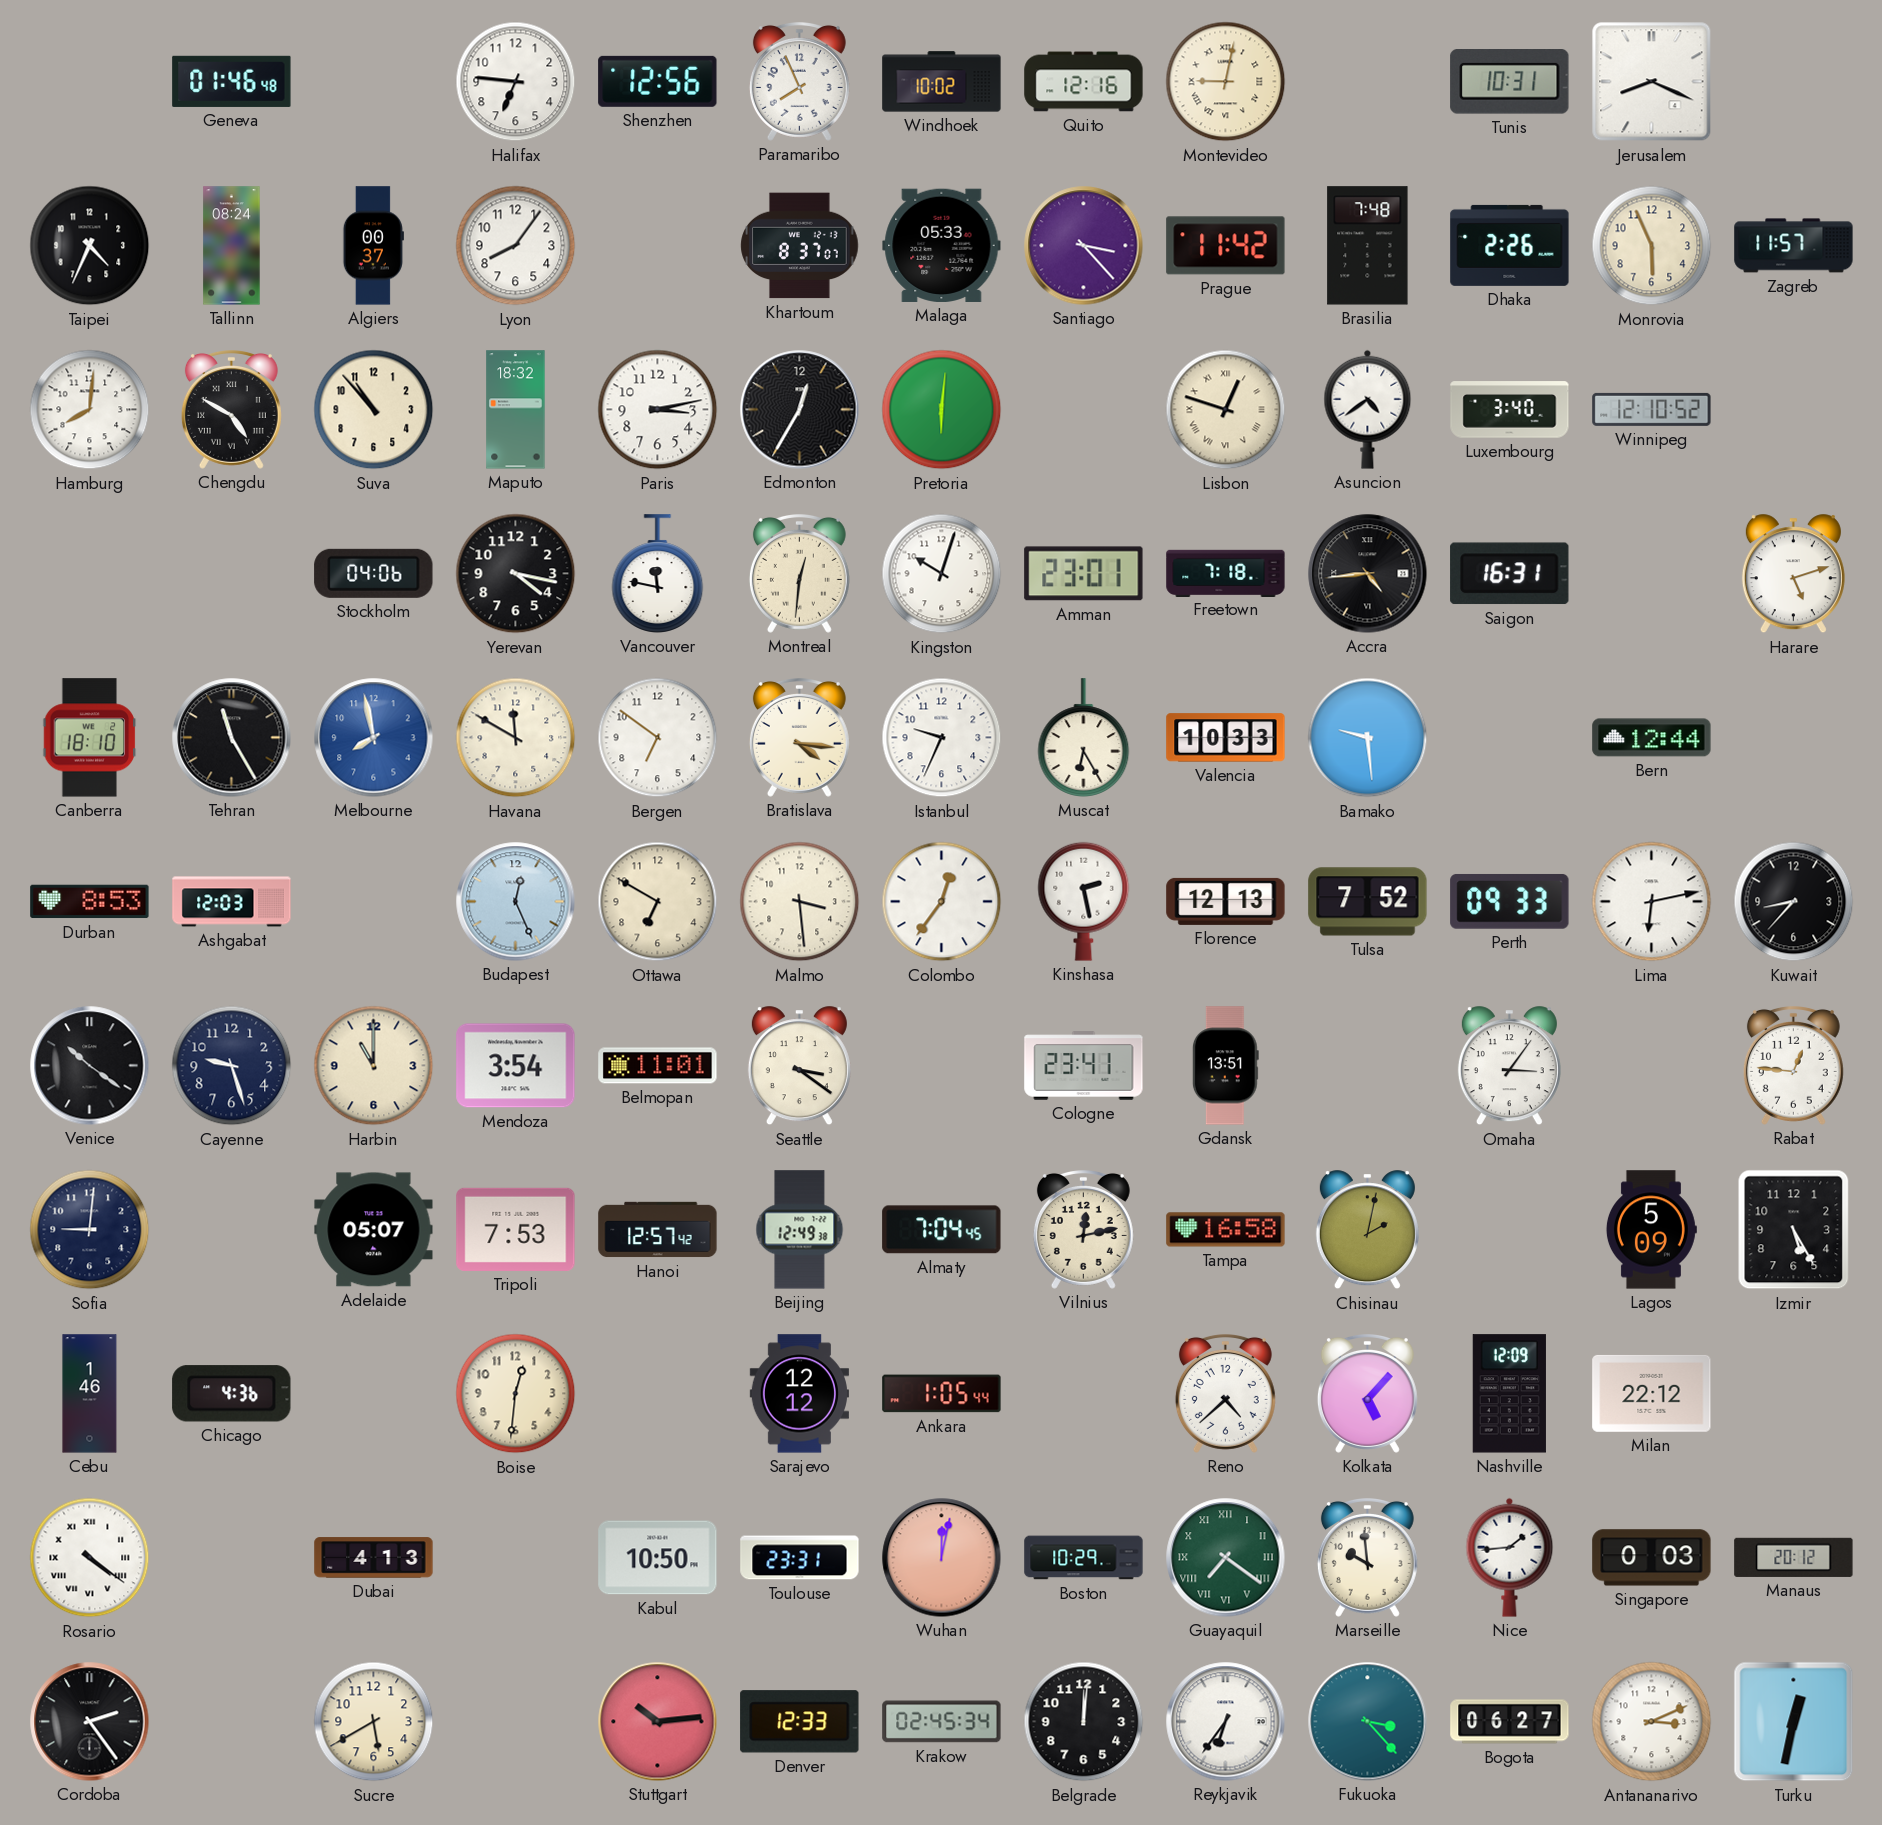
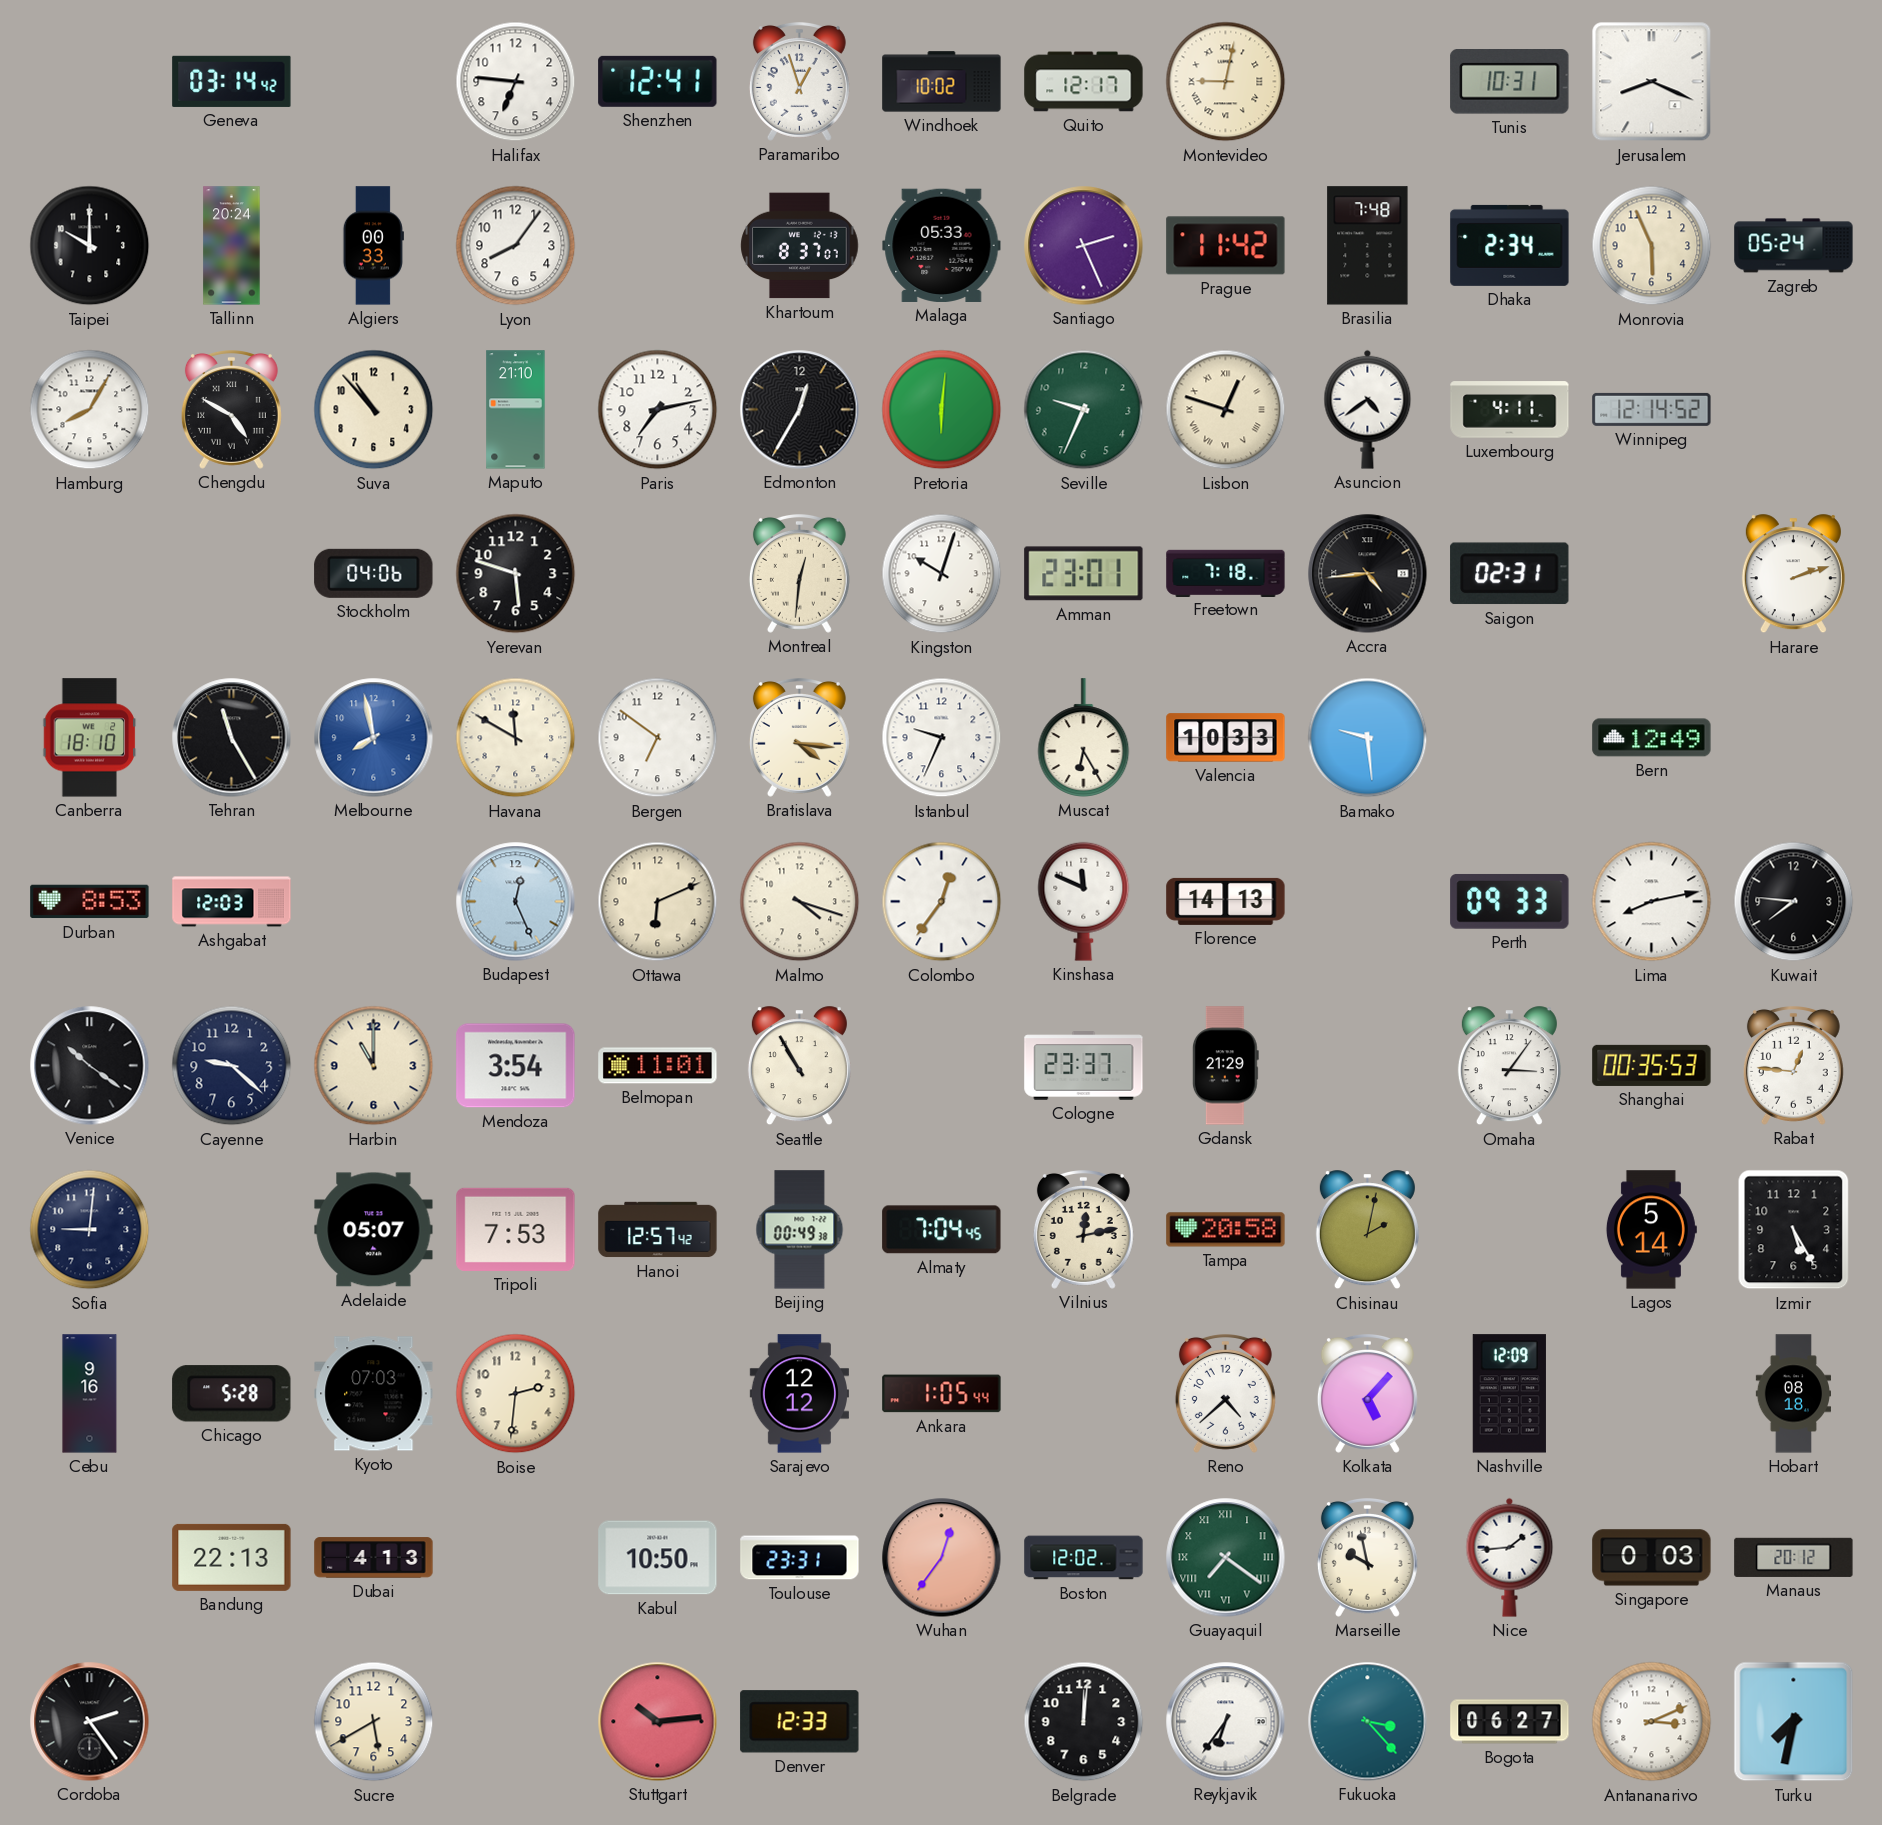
Geneva: 01:46 -> 03:14
Shenzhen: 12:56 -> 12:41
Paramaribo: 7:56 -> 12:57
Quito: 12:16 -> 12:17
Taipei: 4:34 -> 10:00
Tallinn: 08:24 -> 20:24
Algiers: 00:37 -> 00:33
Santiago: 3:23 -> 2:26
Dhaka: 2:26 -> 2:34
Zagreb: 11:57 -> 05:24
Hamburg: 8:01 -> 8:05
Maputo: 18:32 -> 21:10
Paris: 3:13 -> 7:13
Seville: none -> 9:34
Luxembourg: 3:40 -> 4:11
Winnipeg: 12:10 -> 12:14
Yerevan: 4:17 -> 5:48
Vancouver: 11:47 -> none
Saigon: 16:31 -> 02:31
Harare: 5:12 -> 2:12
Bern: 12:44 -> 12:49
Ottawa: 6:50 -> 6:11
Malmo: 3:29 -> 4:18
Kinshasa: 2:28 -> 11:49
Florence: 12:13 -> 14:13
Tulsa: 7:52 -> none
Lima: 6:13 -> 8:13
Kuwait: 8:37 -> 7:46
Cayenne: 9:27 -> 9:22
Seattle: 3:21 -> 10:55
Cologne: 23:41 -> 23:37
Gdansk: 13:51 -> 21:29
Shanghai: none -> 00:35
Beijing: 12:49 -> 00:49
Tampa: 16:58 -> 20:58
Lagos: 5:09 -> 5:14
Cebu: 1:46 -> 9:16
Chicago: 4:36 -> 5:28
Kyoto: none -> 07:03
Boise: 12:31 -> 2:31
Milan: 22:12 -> none
Hobart: none -> 08:18
Rosario: 4:21 -> none
Bandung: none -> 22:13
Wuhan: 12:02 -> 12:36
Boston: 10:29 -> 12:02
Marseille: 9:59 -> 9:58
Krakow: 02:45 -> none
Turku: 12:32 -> 7:32
